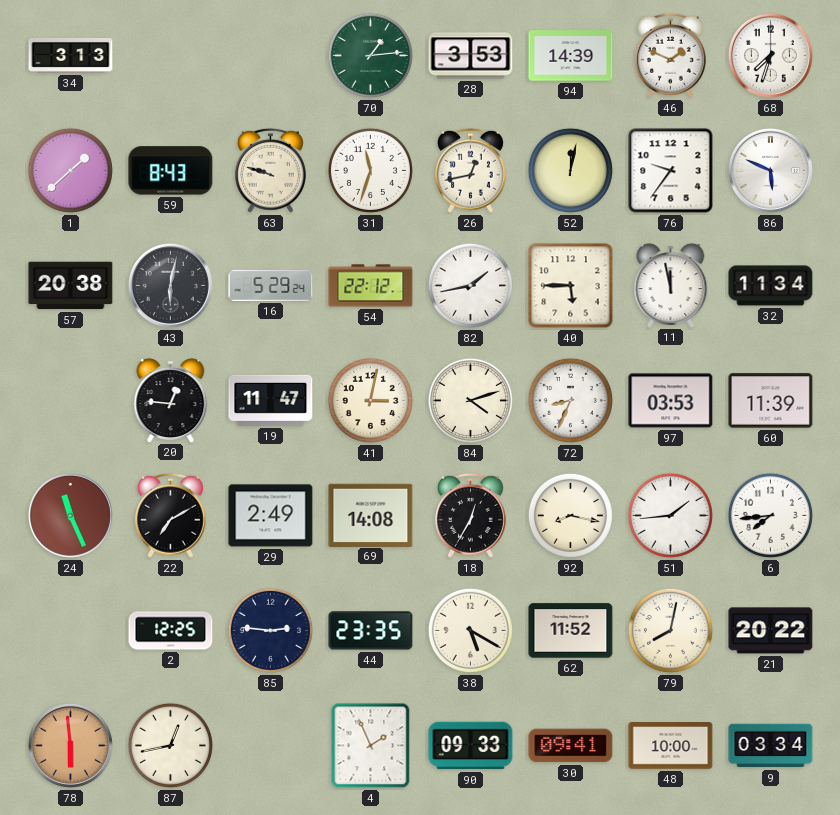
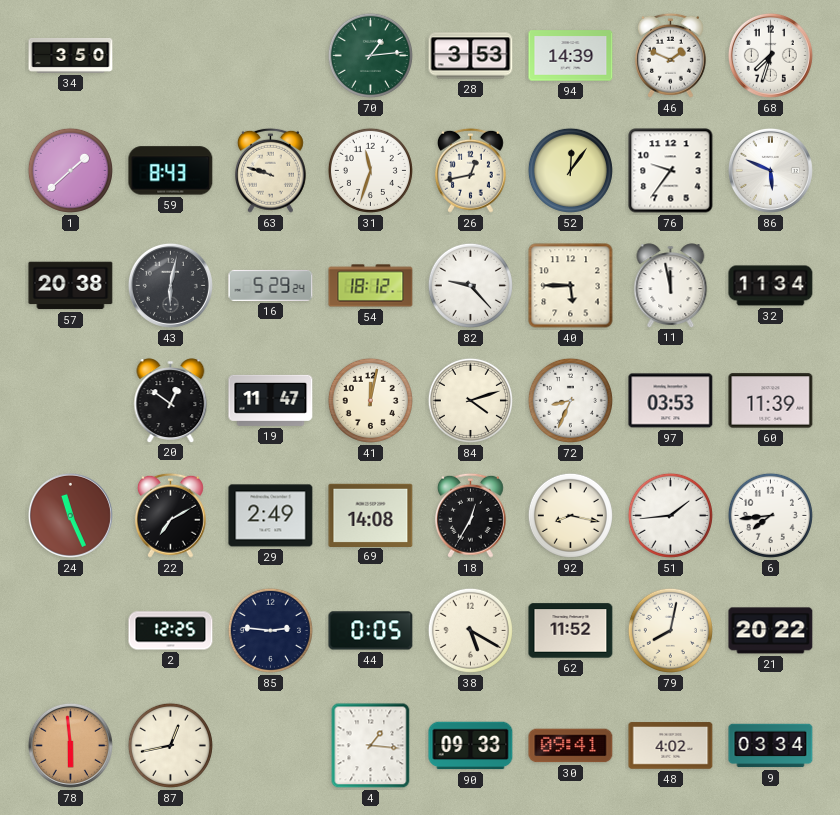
34: 3:13 -> 3:50
52: 12:02 -> 12:06
54: 22:12 -> 18:12
82: 1:43 -> 9:23
20: 12:46 -> 12:51
41: 3:02 -> 12:02
44: 23:35 -> 0:05
4: 1:56 -> 1:16
48: 10:00 -> 4:02
